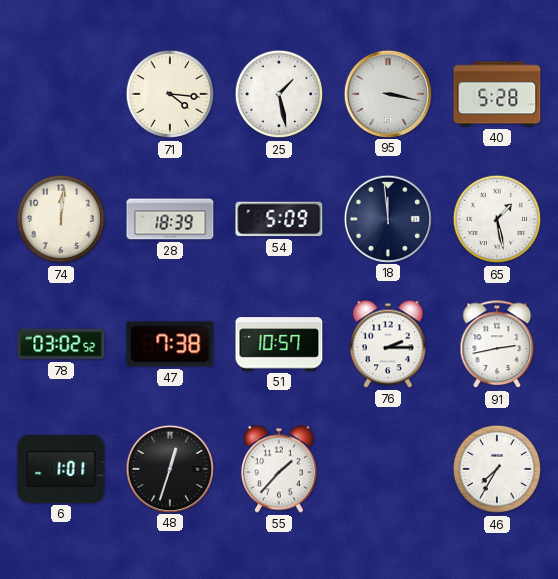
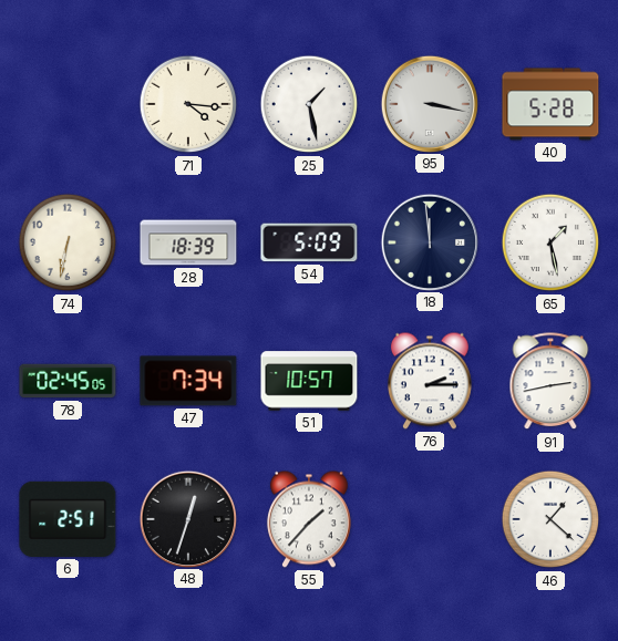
74: 12:01 -> 6:32
78: 03:02 -> 02:45
47: 7:38 -> 7:34
6: 1:01 -> 2:51
46: 7:35 -> 1:22
